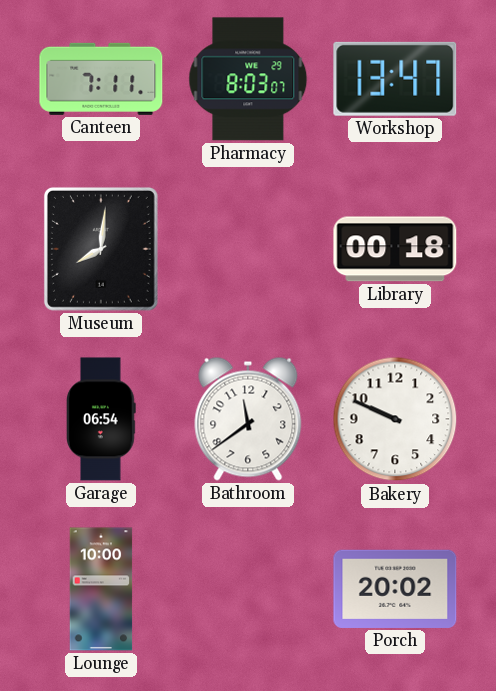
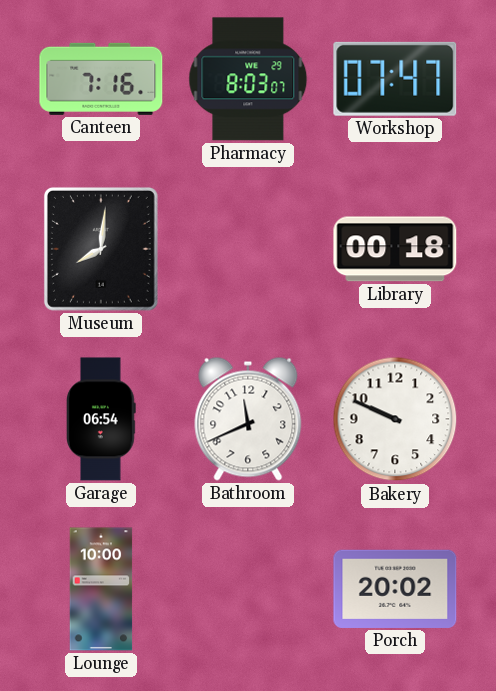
Canteen: 7:11 -> 7:16
Workshop: 13:47 -> 07:47
Bathroom: 11:39 -> 11:41
